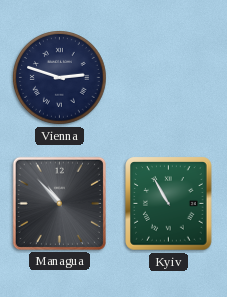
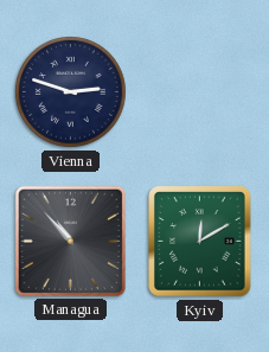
Kyiv: 10:55 -> 12:10
